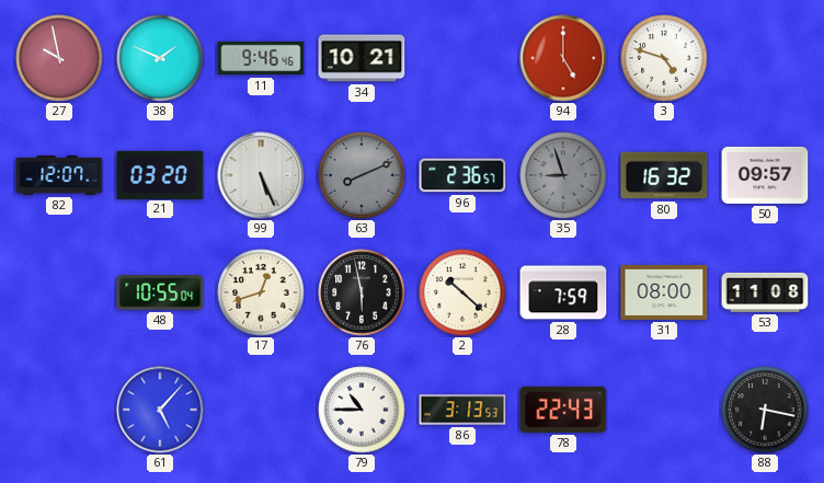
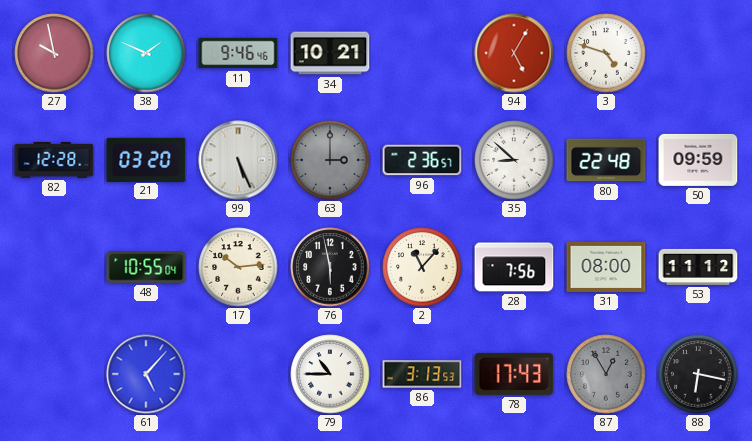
94: 5:00 -> 5:05
82: 12:07 -> 12:28
63: 8:11 -> 3:00
35: 8:57 -> 8:52
35 dial: grey -> white
80: 16:32 -> 22:48
50: 09:57 -> 09:59
17: 12:42 -> 10:14
2: 10:22 -> 11:07
28: 7:59 -> 7:56
53: 11:08 -> 11:12
78: 22:43 -> 17:43
87: none -> 12:55
